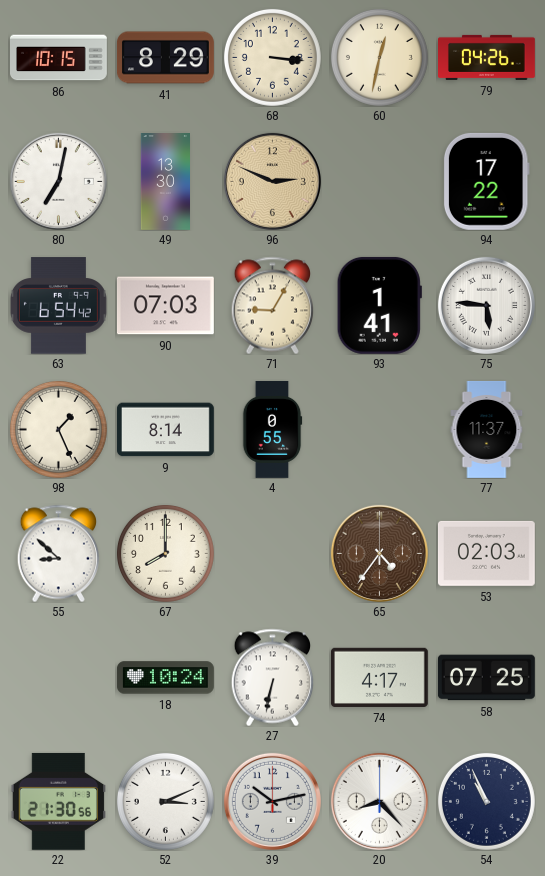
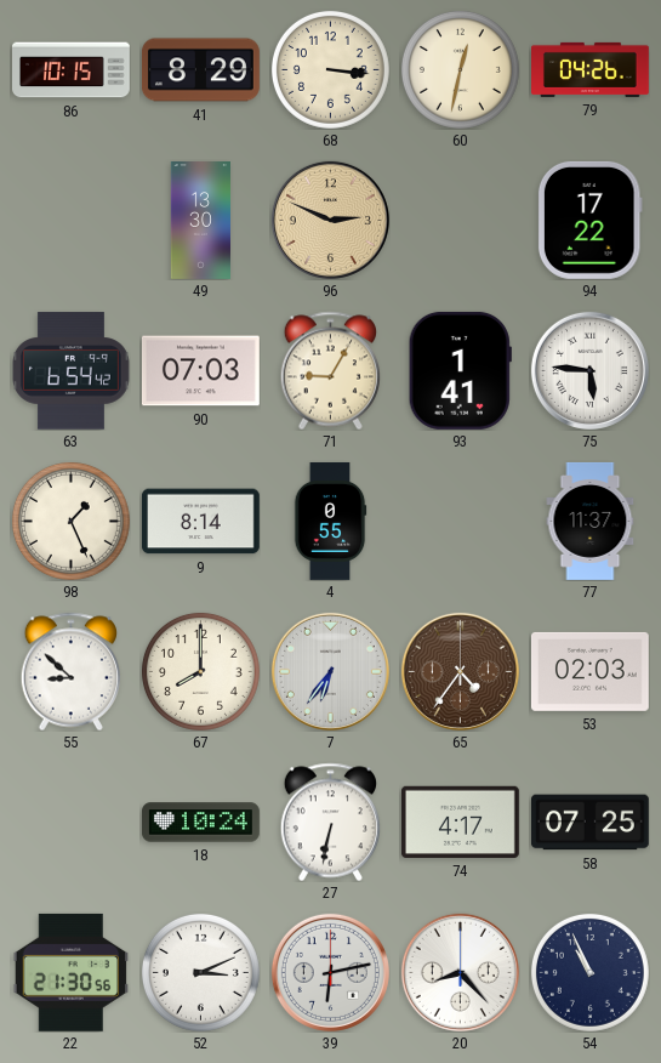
80: 7:02 -> none
7: none -> 6:36
39: 10:13 -> 6:13
